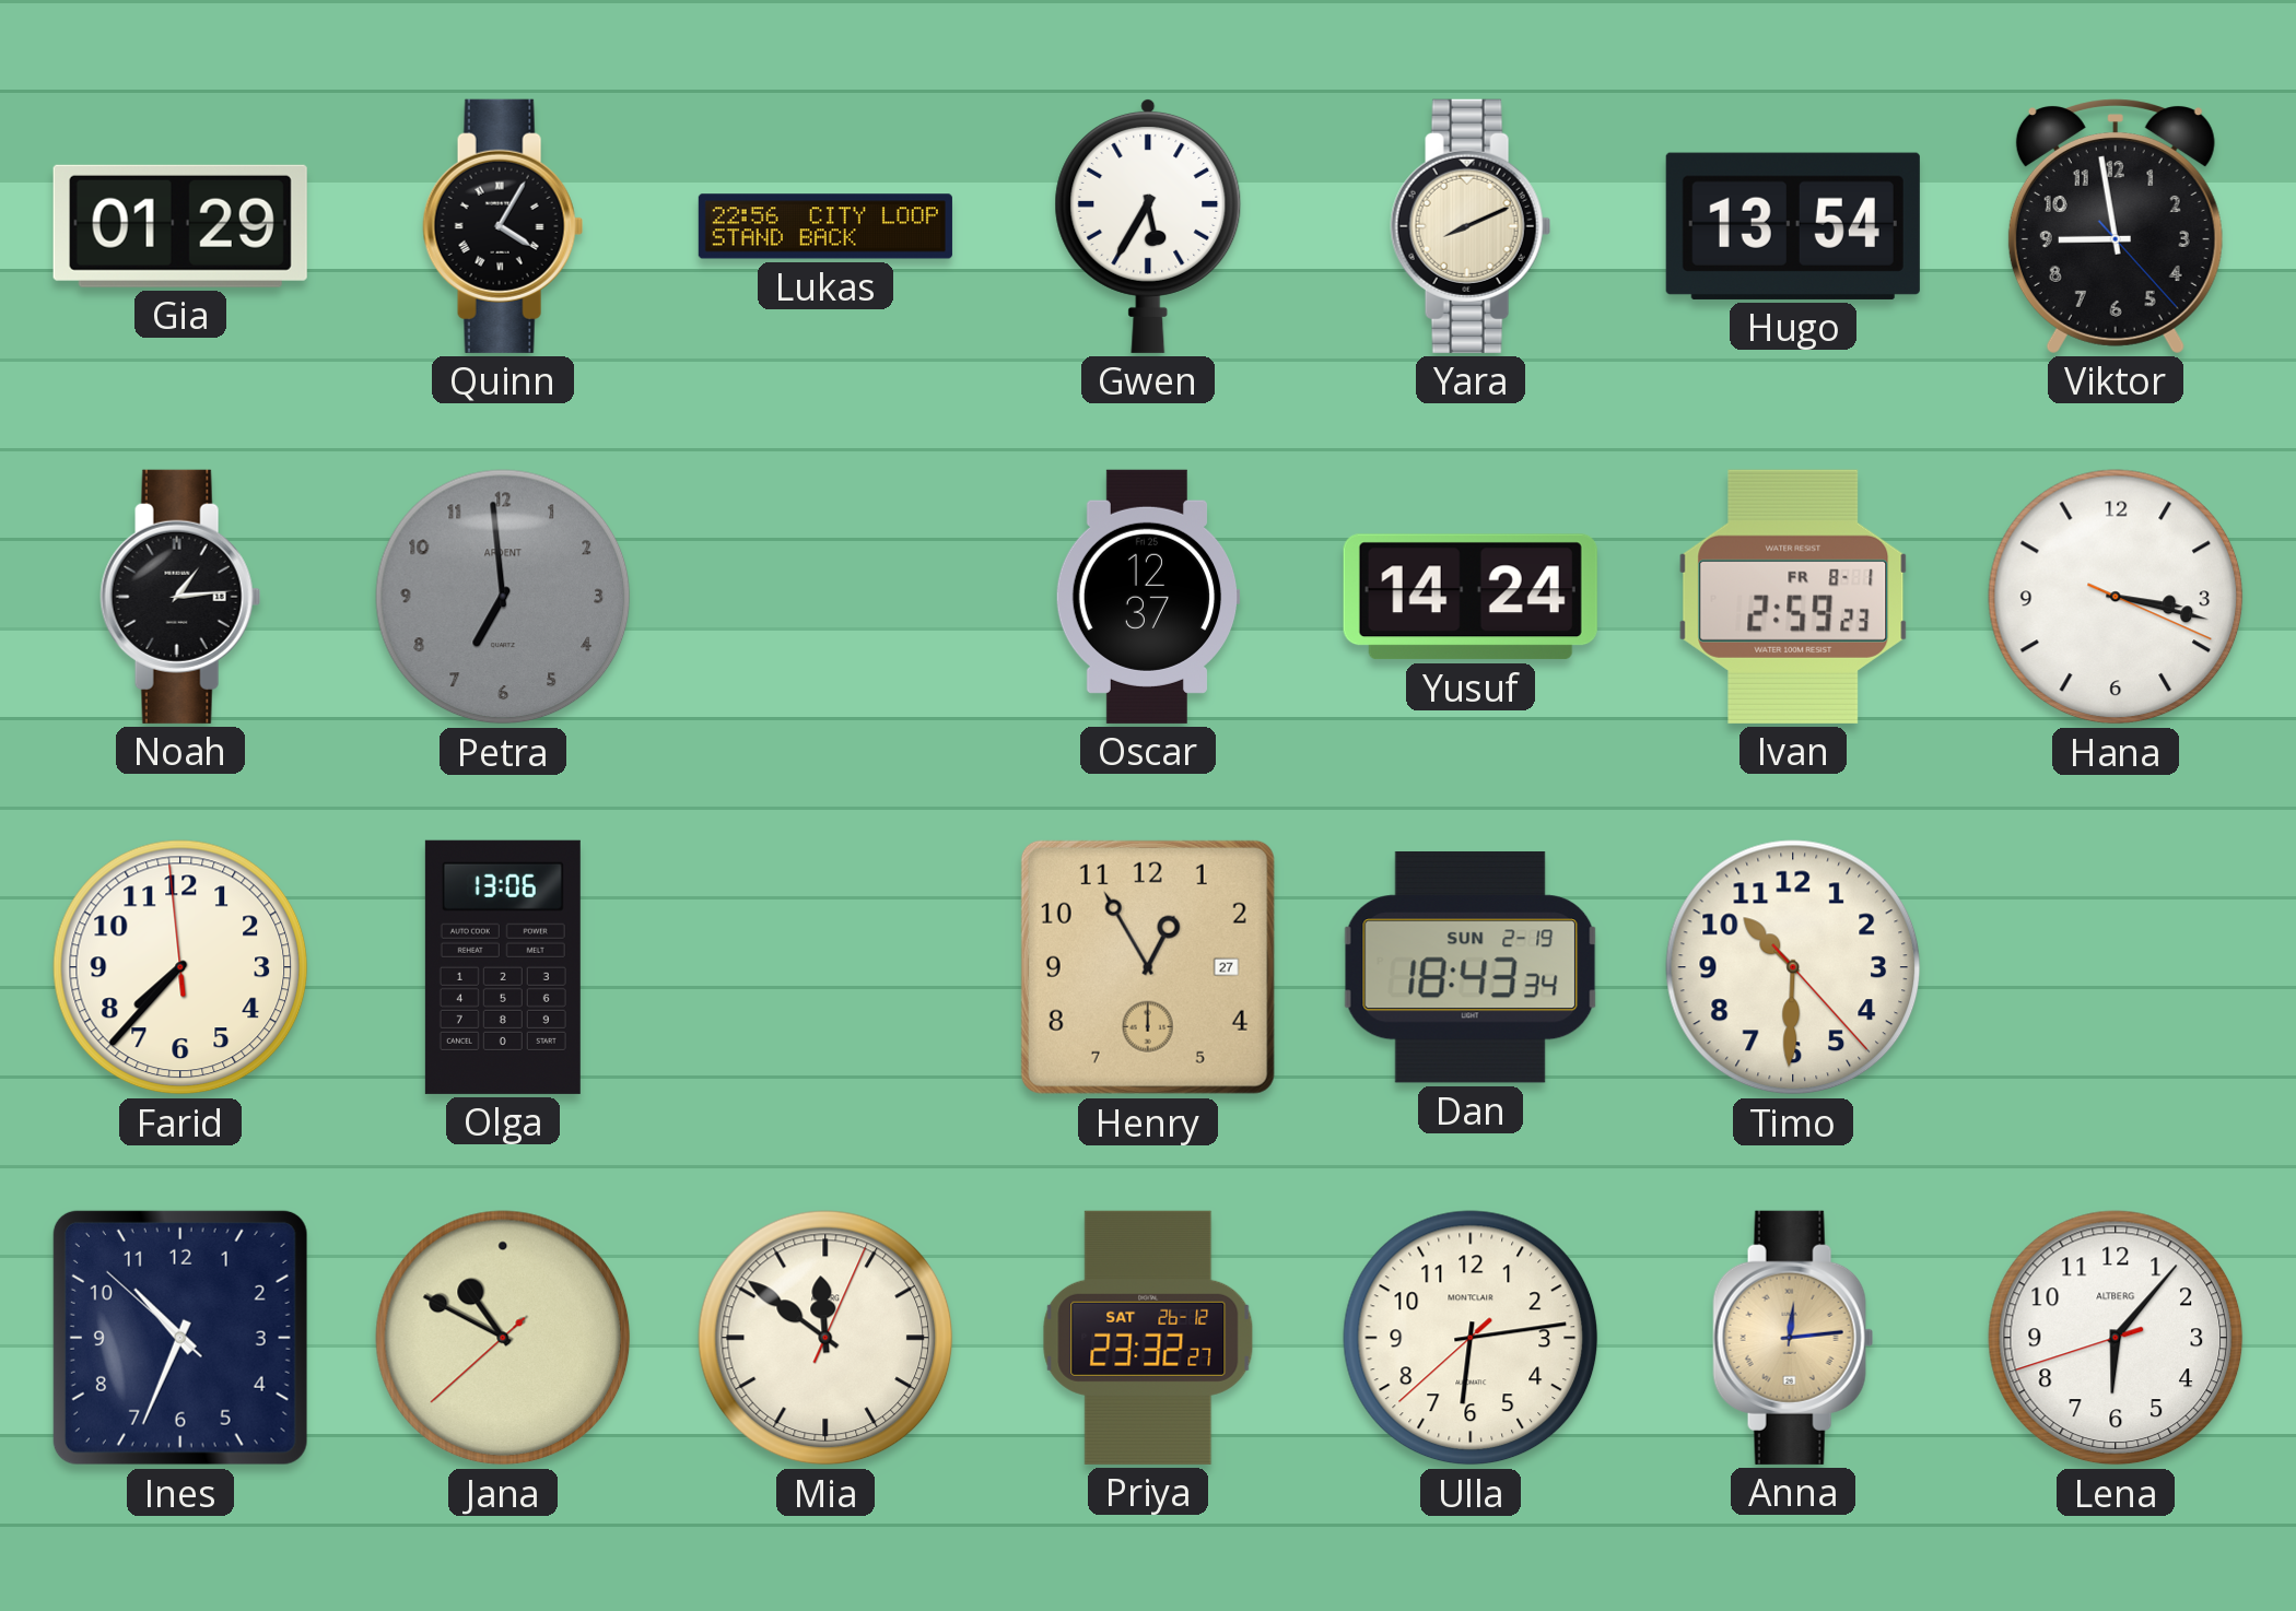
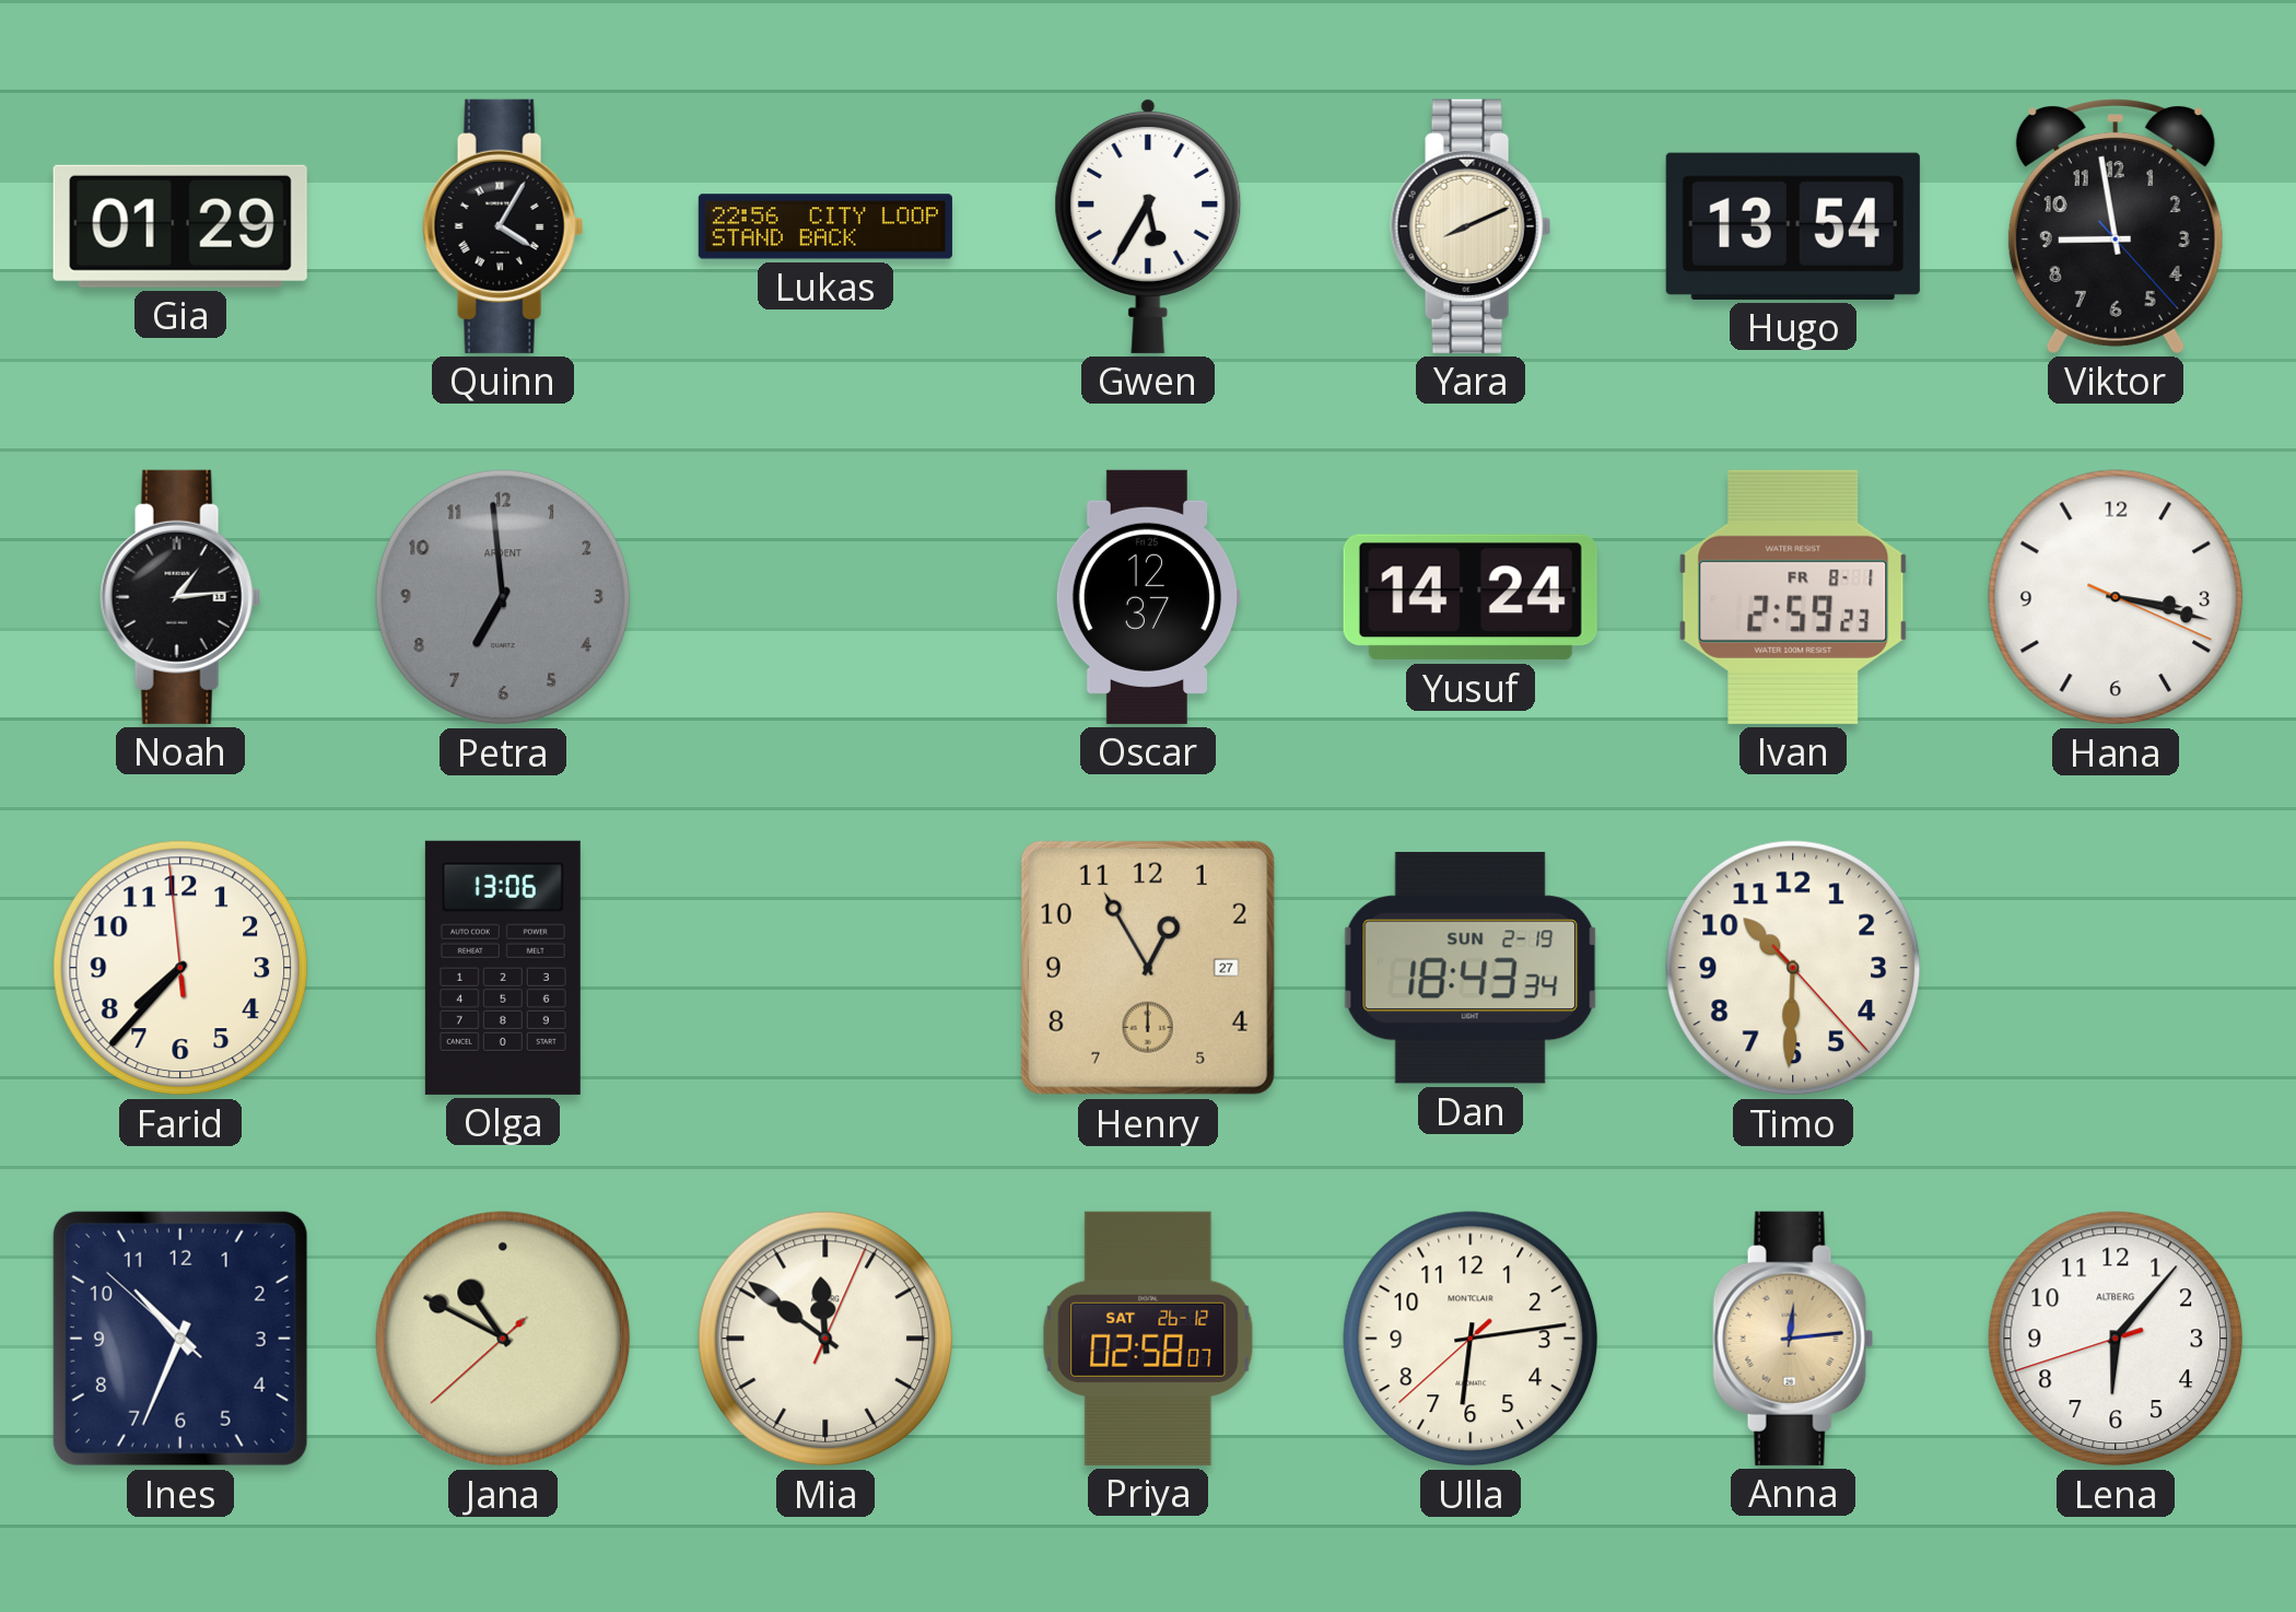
Priya: 23:32 -> 02:58
